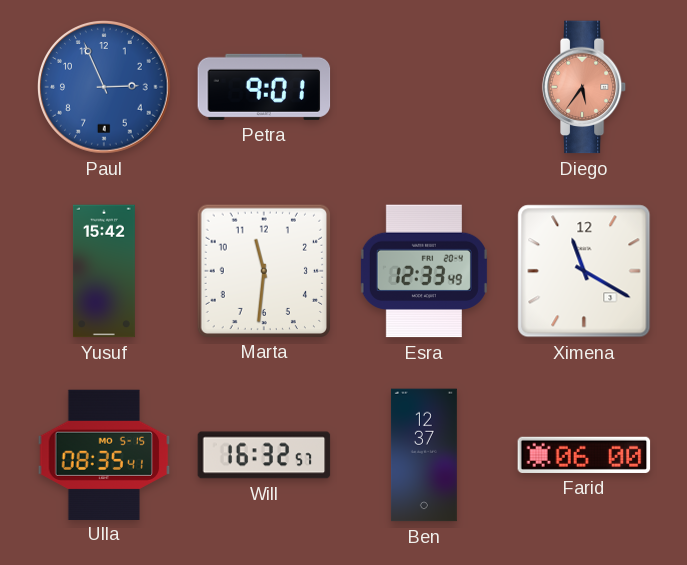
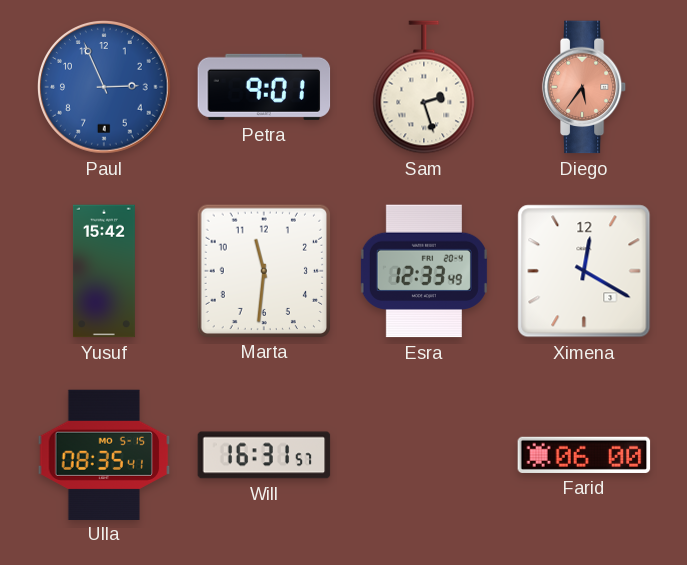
Sam: none -> 2:27
Ximena: 11:20 -> 12:20
Will: 16:32 -> 16:31
Ben: 12:37 -> none
